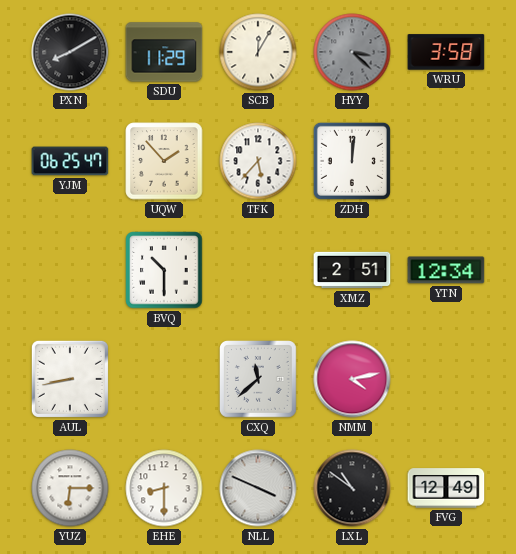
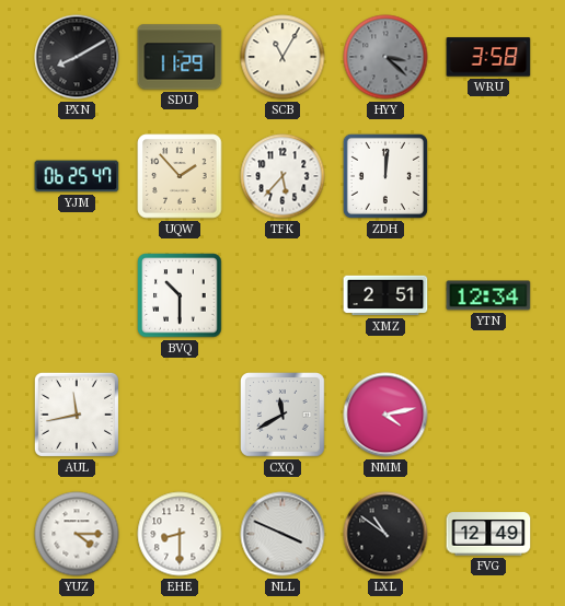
SCB: 12:05 -> 11:05
AUL: 8:43 -> 11:43
CXQ: 11:38 -> 11:40
YUZ: 6:15 -> 4:15
